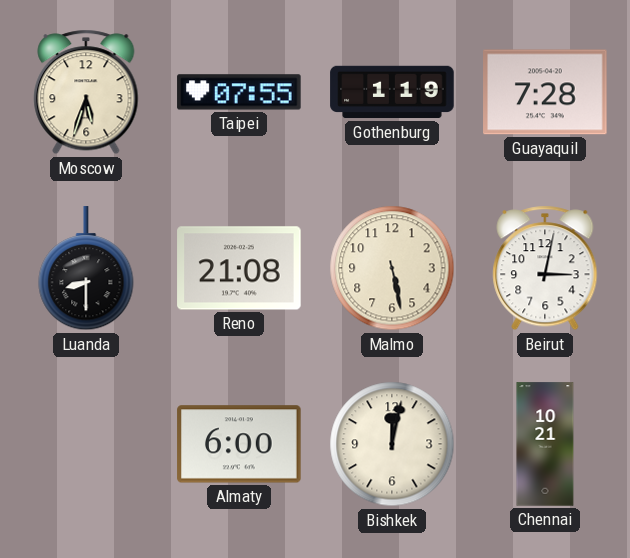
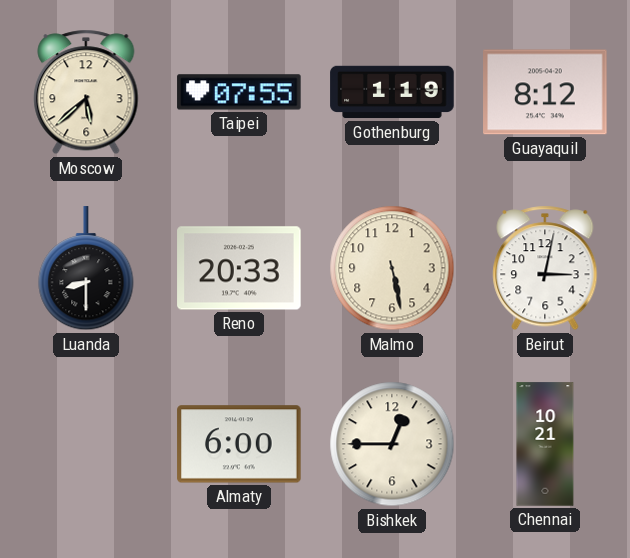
Moscow: 5:33 -> 5:38
Guayaquil: 7:28 -> 8:12
Reno: 21:08 -> 20:33
Bishkek: 12:02 -> 12:45
